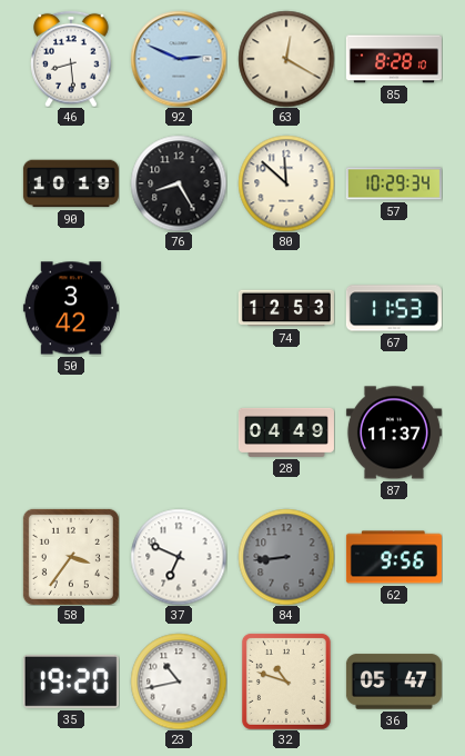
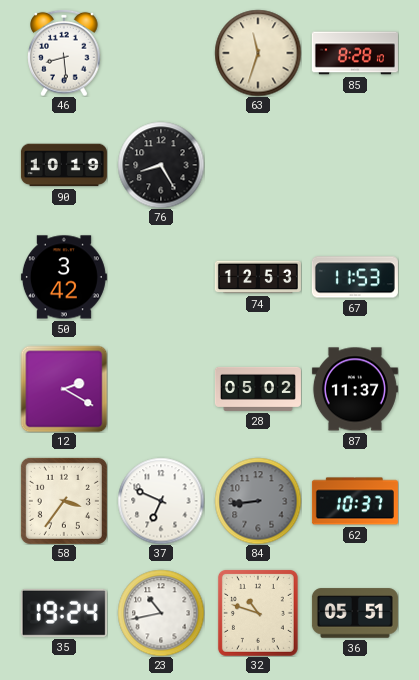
92: 2:49 -> none
63: 12:20 -> 11:33
80: 11:52 -> none
57: 10:29 -> none
12: none -> 2:20
28: 04:49 -> 05:02
62: 9:56 -> 10:37
35: 19:20 -> 19:24
36: 05:47 -> 05:51
